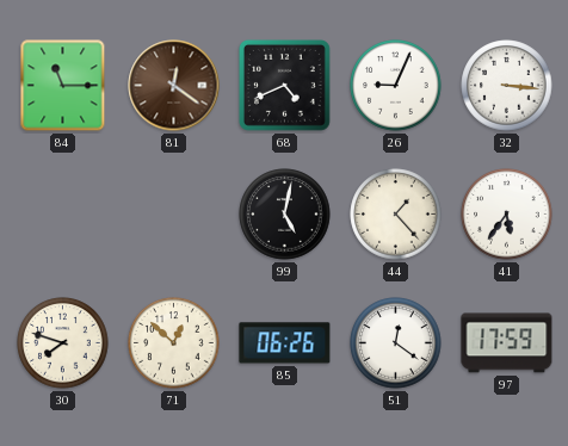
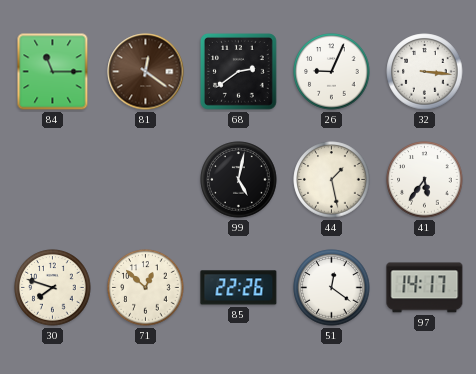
68: 4:41 -> 2:39
44: 1:23 -> 1:28
85: 06:26 -> 22:26
97: 17:59 -> 14:17
